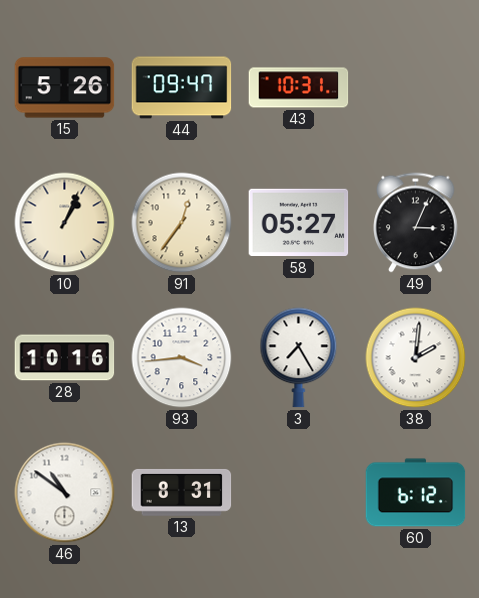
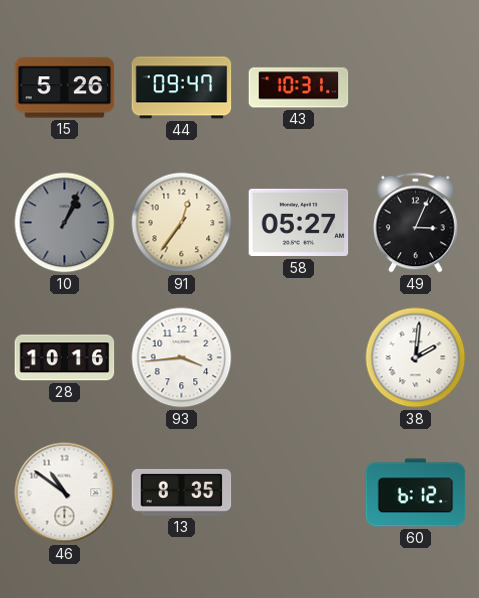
10 dial: cream -> grey
3: 7:25 -> none
13: 8:31 -> 8:35
